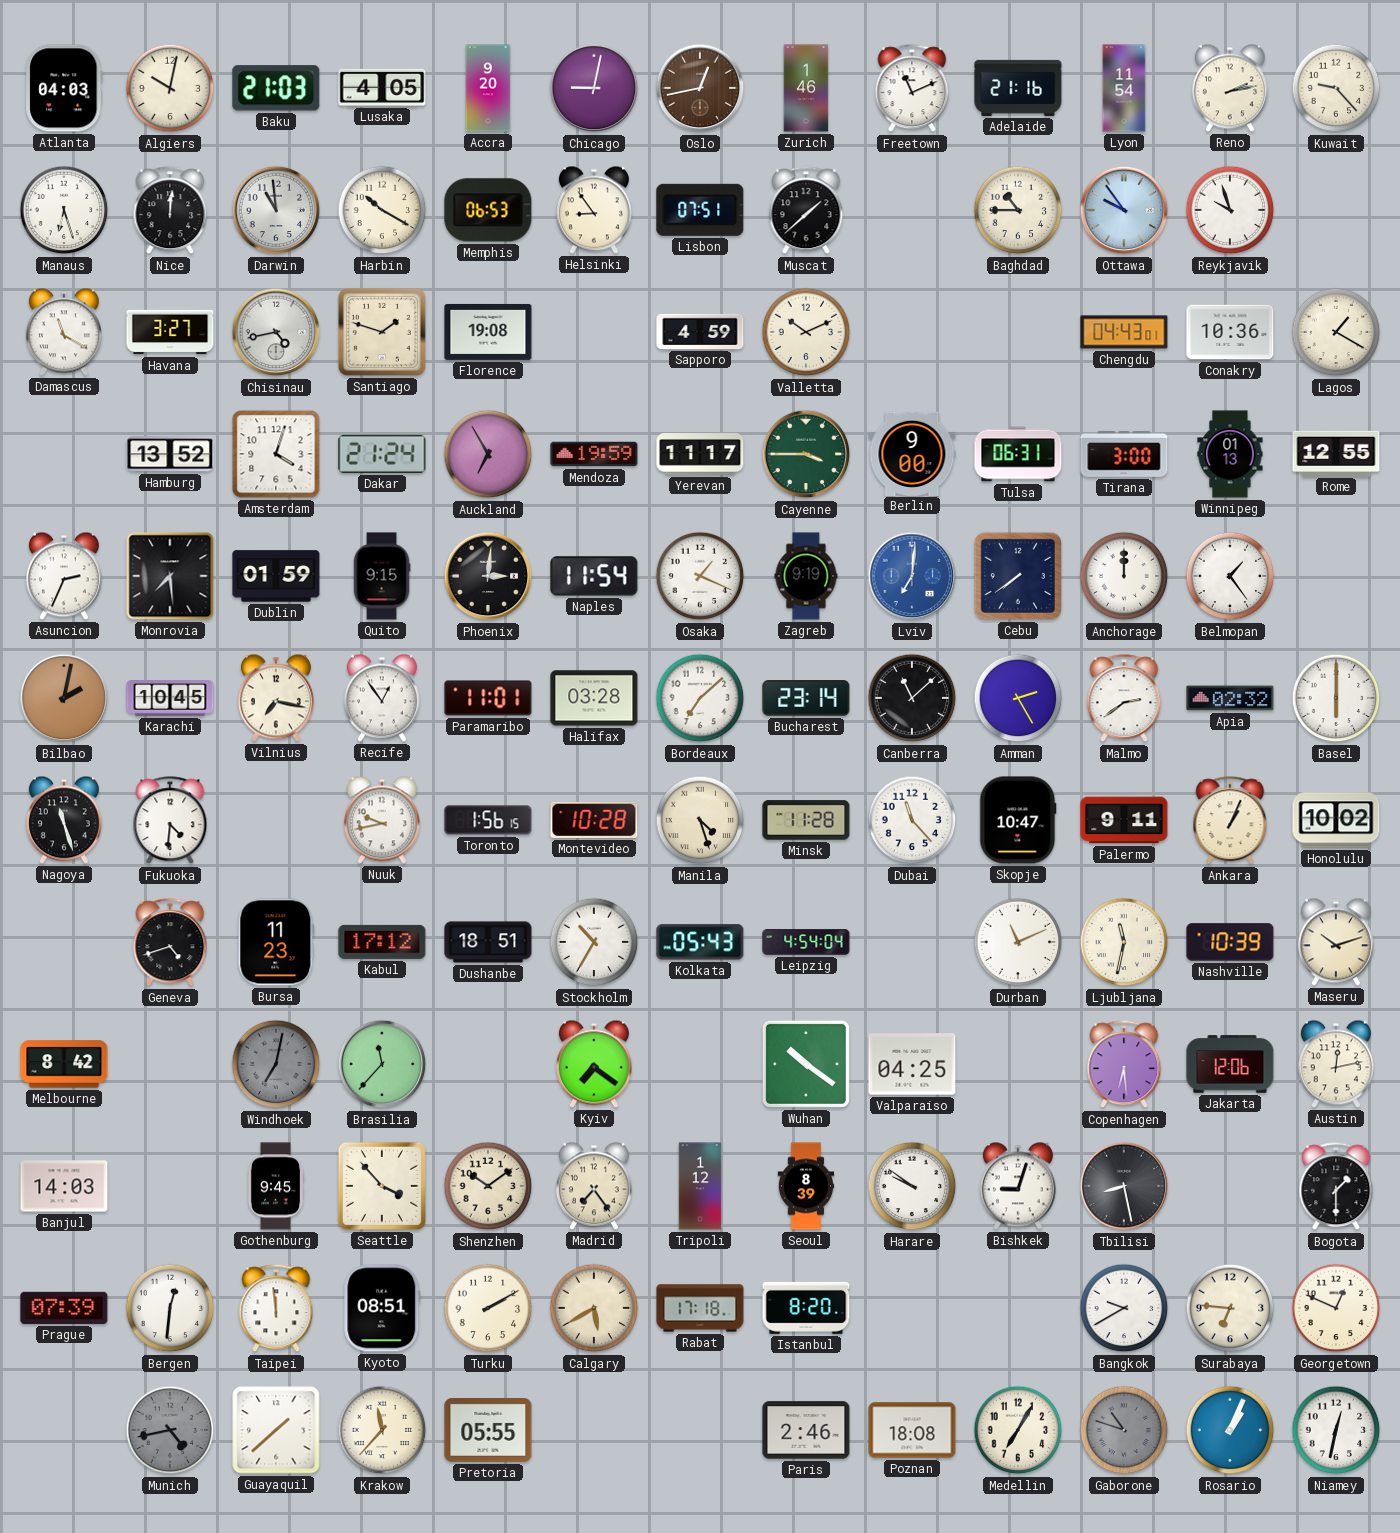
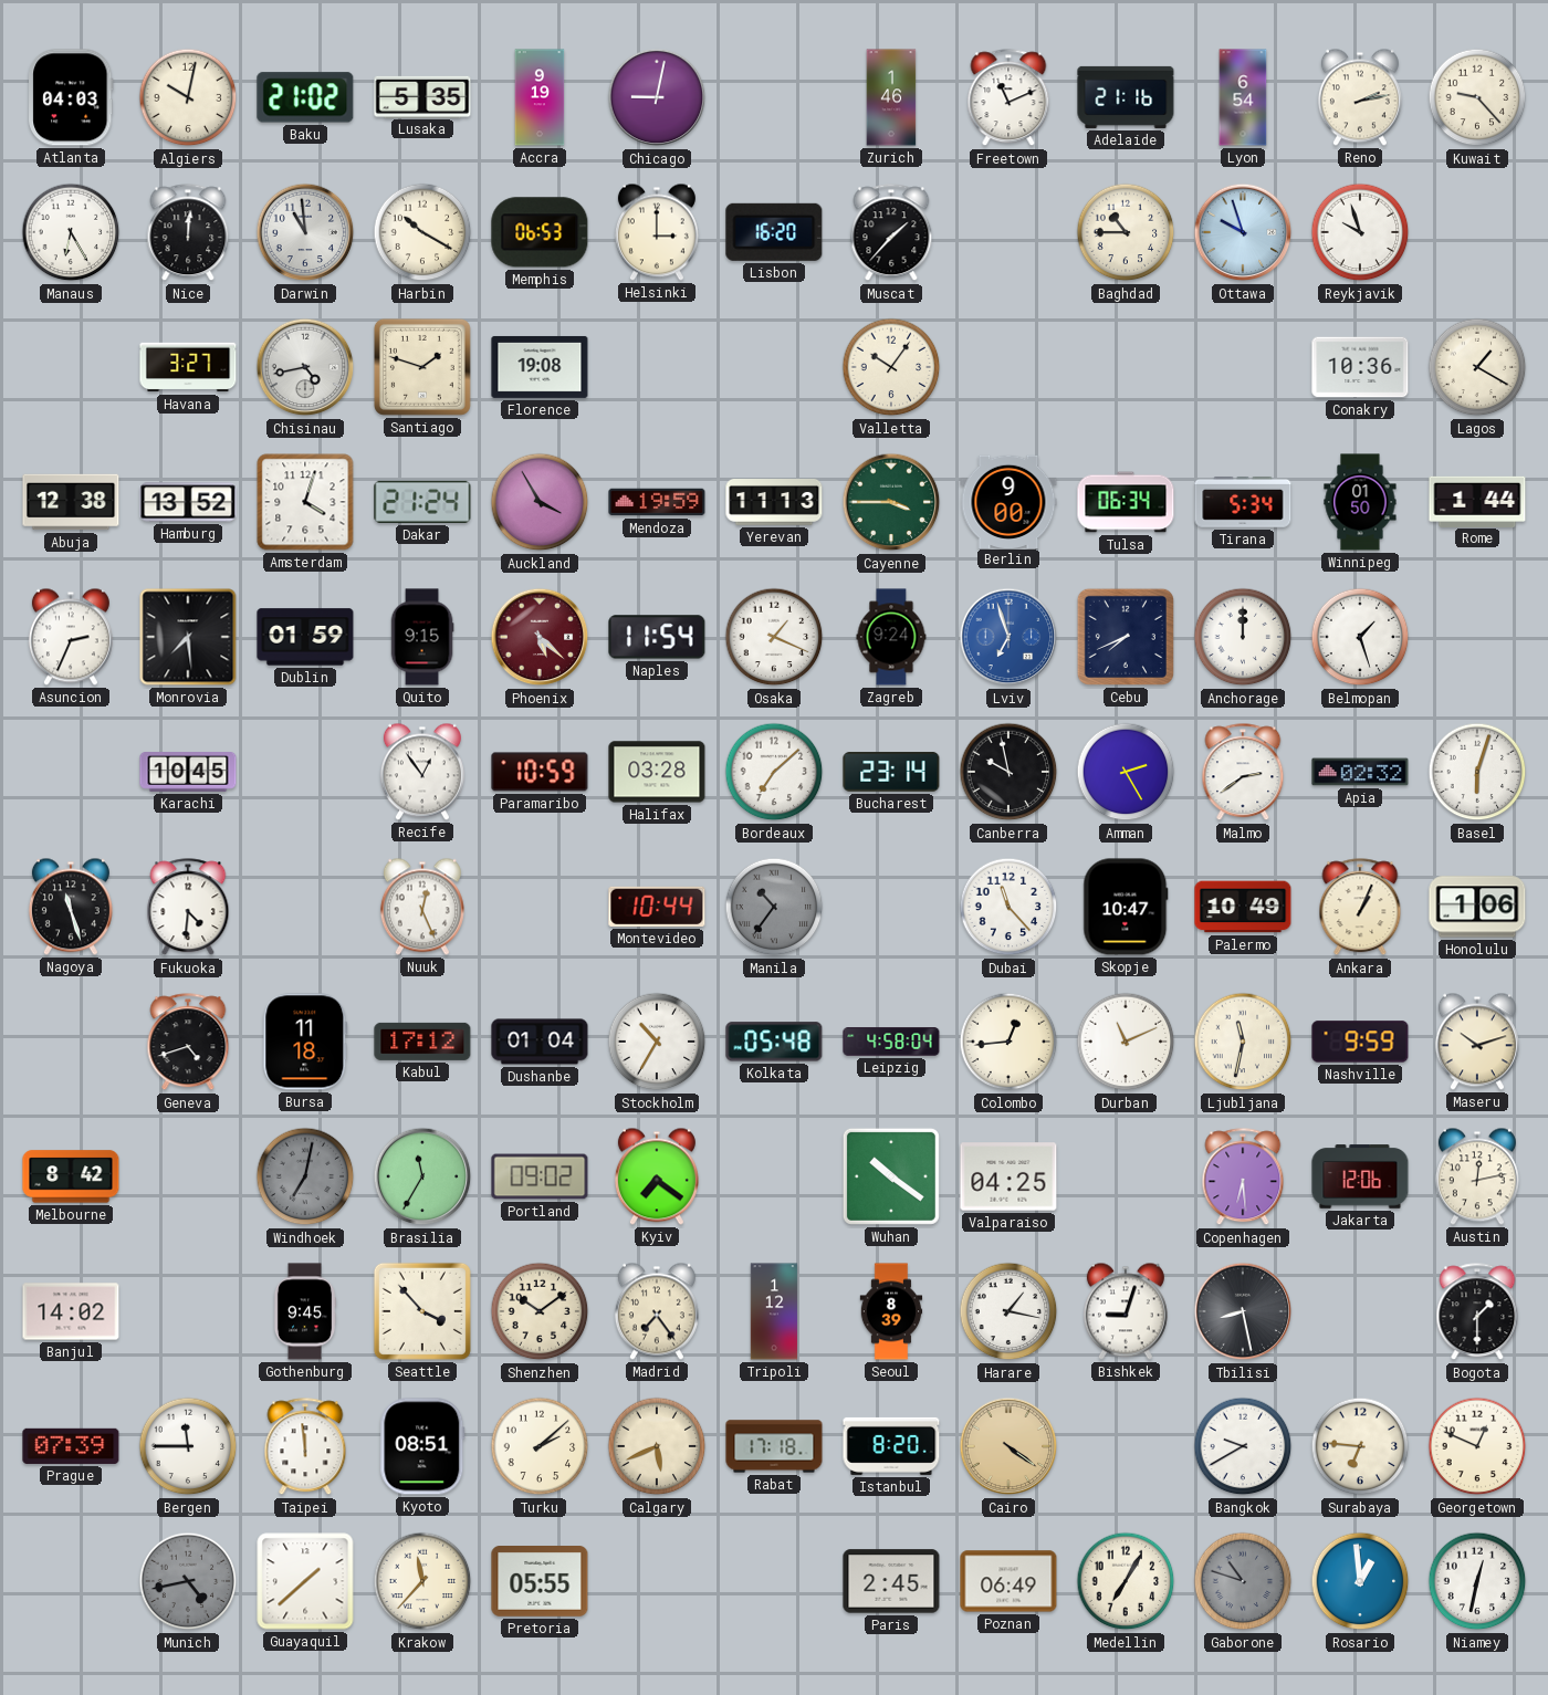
Baku: 21:03 -> 21:02
Lusaka: 4:05 -> 5:35
Accra: 9:20 -> 9:19
Oslo: 12:43 -> none
Lyon: 11:54 -> 6:54
Manaus: 6:27 -> 6:25
Helsinki: 8:54 -> 3:00
Lisbon: 07:51 -> 16:20
Muscat: 1:38 -> 1:37
Ottawa: 9:54 -> 9:57
Damascus: 11:20 -> none
Sapporo: 4:59 -> none
Valletta: 10:11 -> 10:06
Chengdu: 04:43 -> none
Abuja: none -> 12:38
Auckland: 6:55 -> 3:55
Yerevan: 11:17 -> 11:13
Tulsa: 06:31 -> 06:34
Tirana: 3:00 -> 5:34
Winnipeg: 01:13 -> 01:50
Rome: 12:55 -> 1:44
Phoenix: 3:01 -> 5:22
Phoenix dial: black -> burgundy
Zagreb: 9:19 -> 9:24
Lviv: 7:01 -> 6:57
Cebu: 7:39 -> 7:41
Belmopan: 1:24 -> 1:27
Bilbao: 2:02 -> none
Vilnius: 7:17 -> none
Paramaribo: 11:01 -> 10:59
Canberra: 11:08 -> 9:58
Basel: 6:00 -> 6:03
Nuuk: 9:43 -> 12:26
Toronto: 1:56 -> none
Montevideo: 10:28 -> 10:44
Manila: 4:27 -> 10:36
Manila dial: cream -> grey
Minsk: 11:28 -> none
Palermo: 9:11 -> 10:49
Honolulu: 10:02 -> 1:06
Bursa: 11:23 -> 11:18
Dushanbe: 18:51 -> 01:04
Kolkata: 05:43 -> 05:48
Leipzig: 4:54 -> 4:58
Colombo: none -> 12:44
Nashville: 10:39 -> 9:59
Brasilia: 11:37 -> 11:35
Portland: none -> 09:02
Banjul: 14:03 -> 14:02
Harare: 9:51 -> 1:17
Bergen: 12:31 -> 11:45
Turku: 2:10 -> 2:08
Calgary: 5:40 -> 5:41
Cairo: none -> 4:21
Paris: 2:46 -> 2:45
Poznan: 18:08 -> 06:49
Rosario: 1:04 -> 12:59
